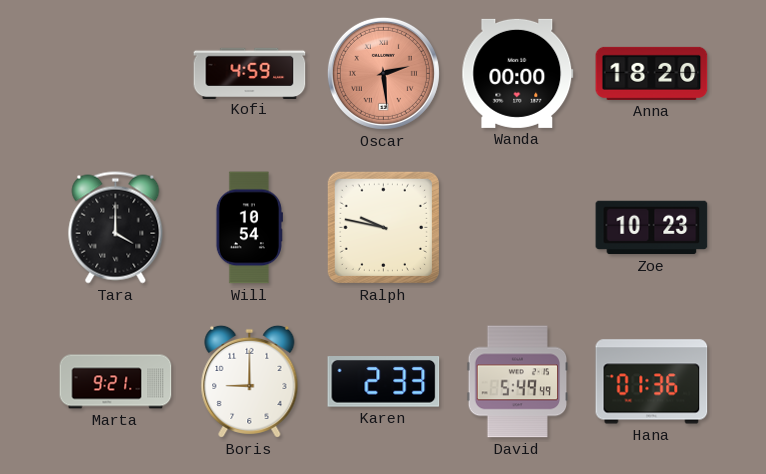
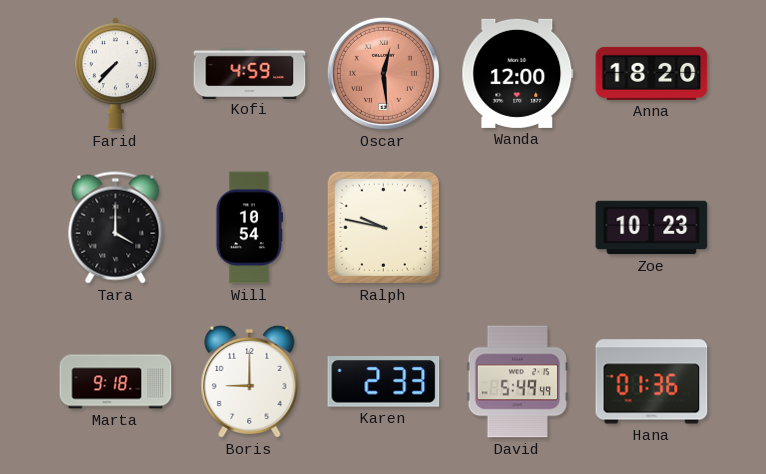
Farid: none -> 7:37
Oscar: 2:29 -> 12:29
Wanda: 00:00 -> 12:00
Marta: 9:21 -> 9:18
